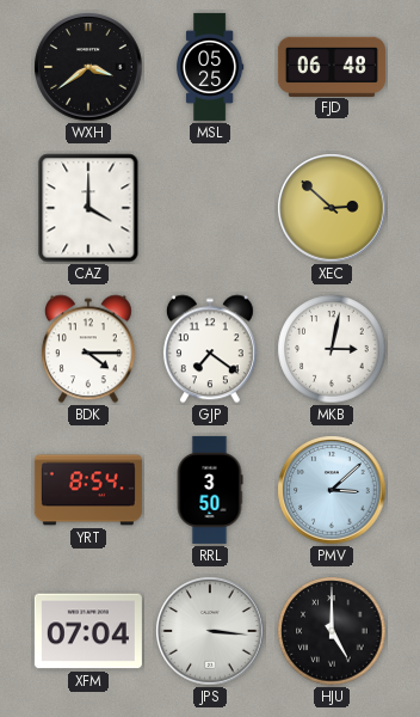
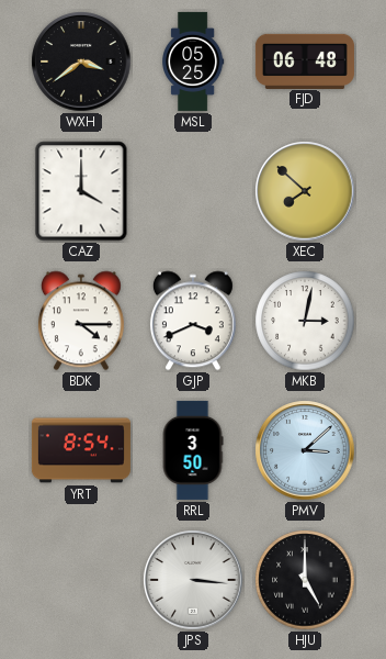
XEC: 2:52 -> 7:52
GJP: 7:21 -> 3:41
XFM: 07:04 -> none
